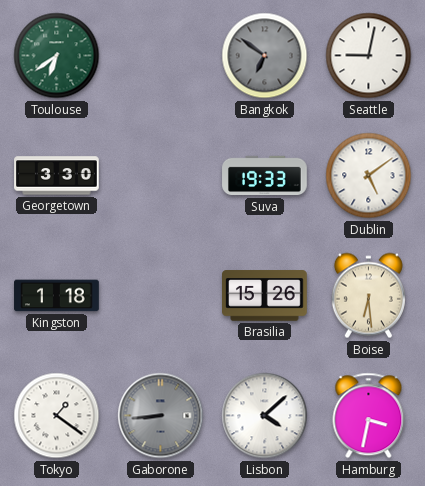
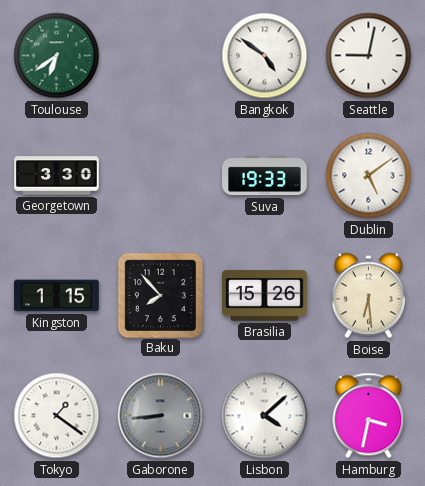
Bangkok: 6:51 -> 4:51
Bangkok dial: grey -> white
Kingston: 1:18 -> 1:15
Baku: none -> 7:53
